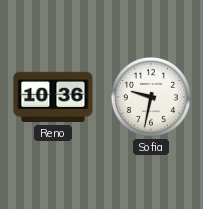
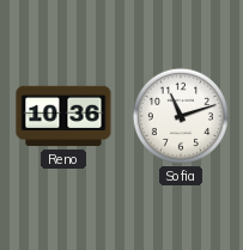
Sofia: 9:32 -> 11:12
